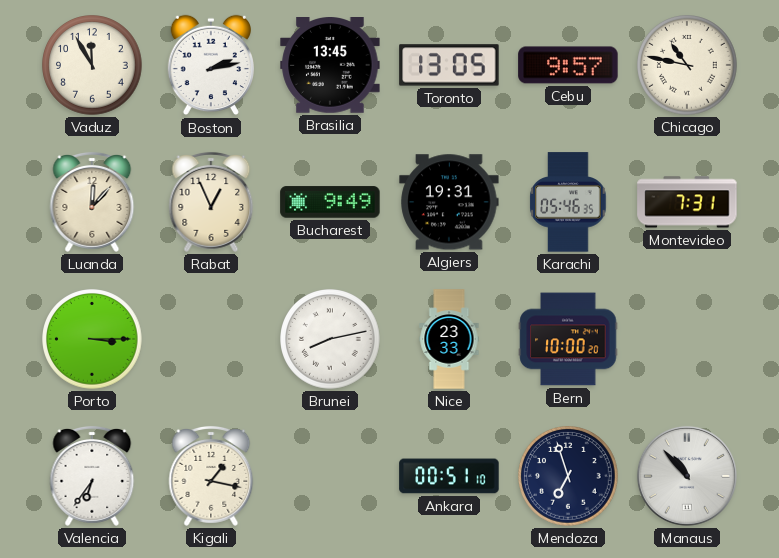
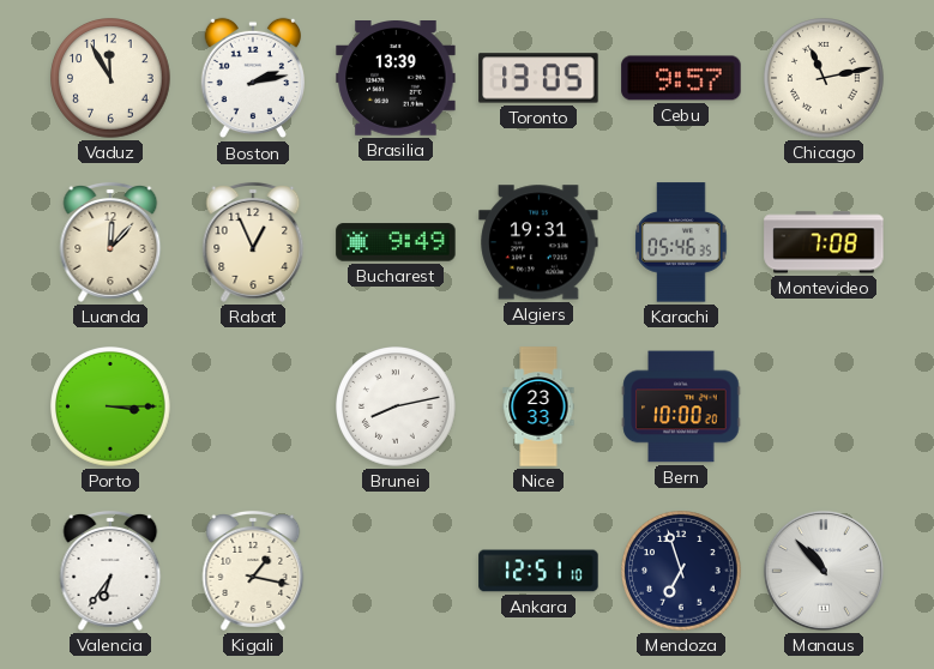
Brasilia: 13:45 -> 13:39
Chicago: 10:47 -> 11:13
Montevideo: 7:31 -> 7:08
Ankara: 00:51 -> 12:51
